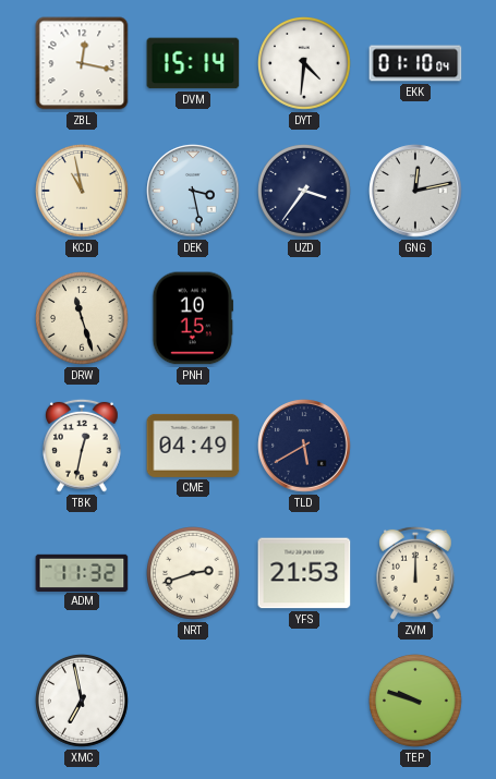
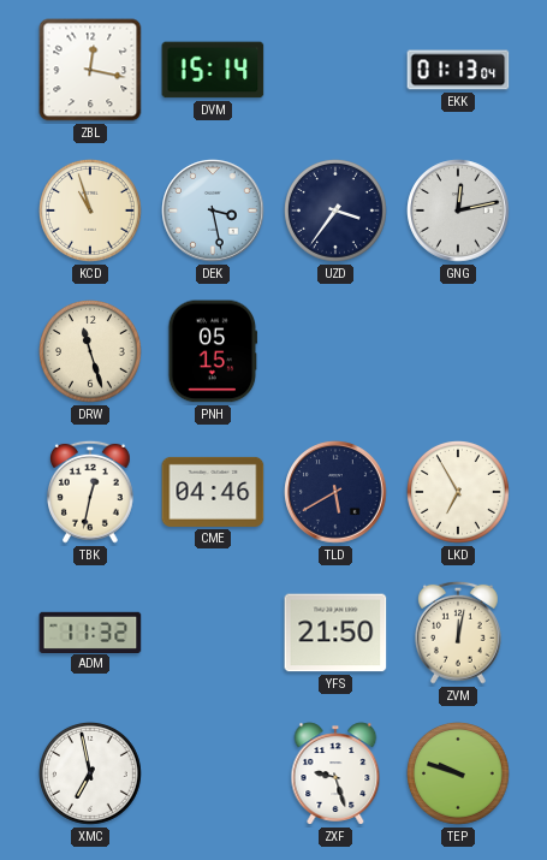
DYT: 4:31 -> none
EKK: 01:10 -> 01:13
KCD: 10:58 -> 10:57
PNH: 10:15 -> 05:15
CME: 04:49 -> 04:46
LKD: none -> 6:55
NRT: 2:42 -> none
YFS: 21:53 -> 21:50
ZVM: 12:00 -> 12:02
ZXF: none -> 9:27
